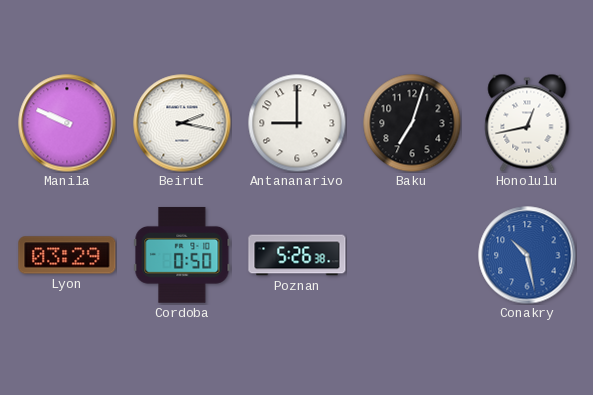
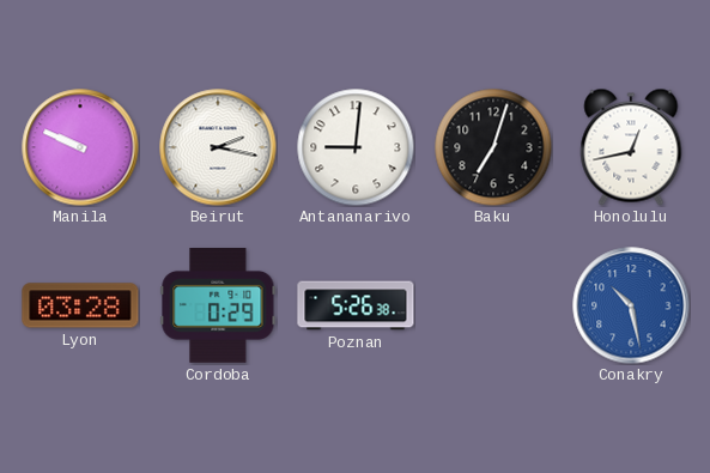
Antananarivo: 9:00 -> 9:01
Lyon: 03:29 -> 03:28
Cordoba: 0:50 -> 0:29
